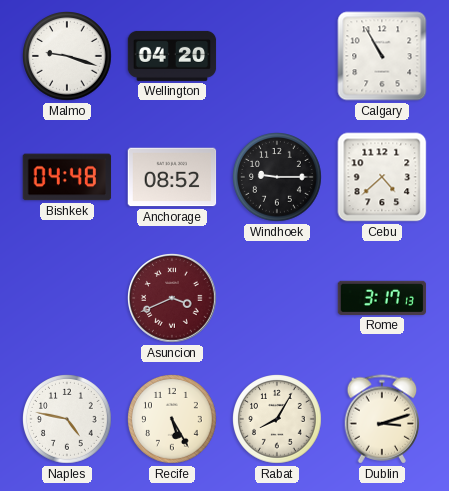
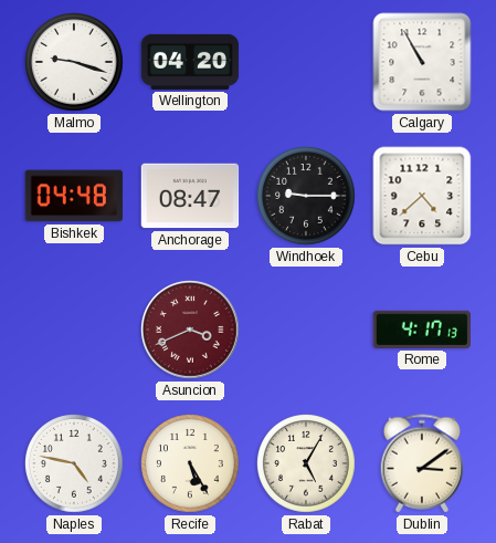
Anchorage: 08:52 -> 08:47
Rome: 3:17 -> 4:17
Rabat: 8:05 -> 5:05
Dublin: 3:12 -> 3:09
